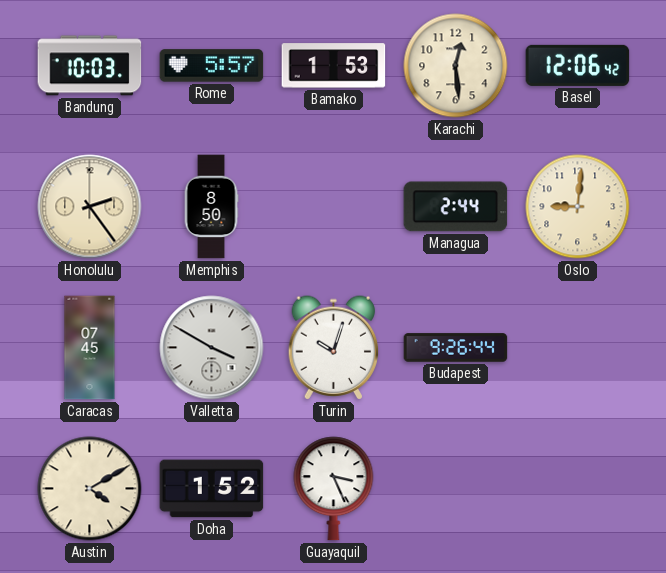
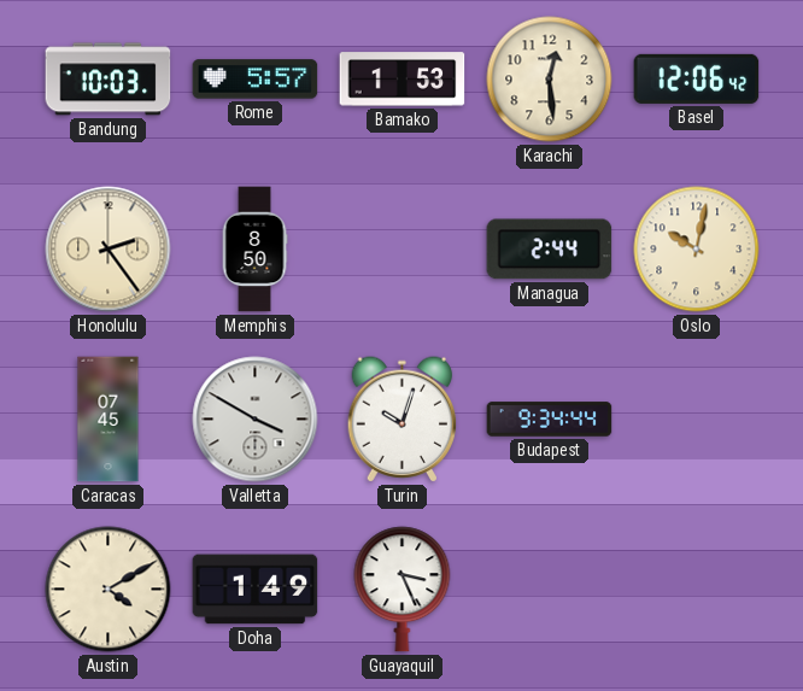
Oslo: 9:01 -> 10:02
Budapest: 9:26 -> 9:34
Doha: 1:52 -> 1:49
